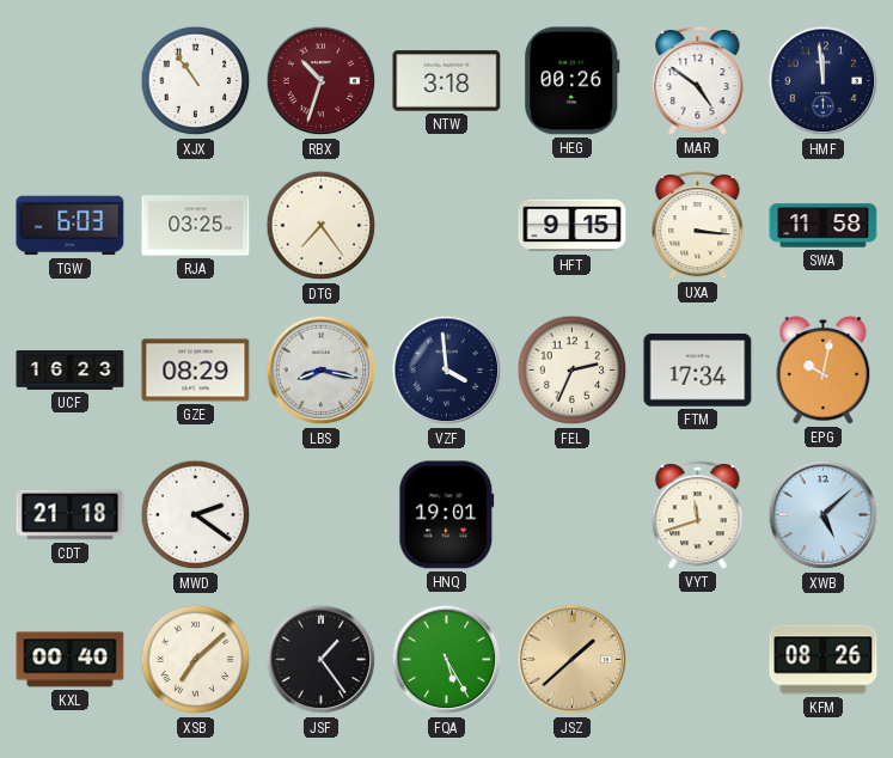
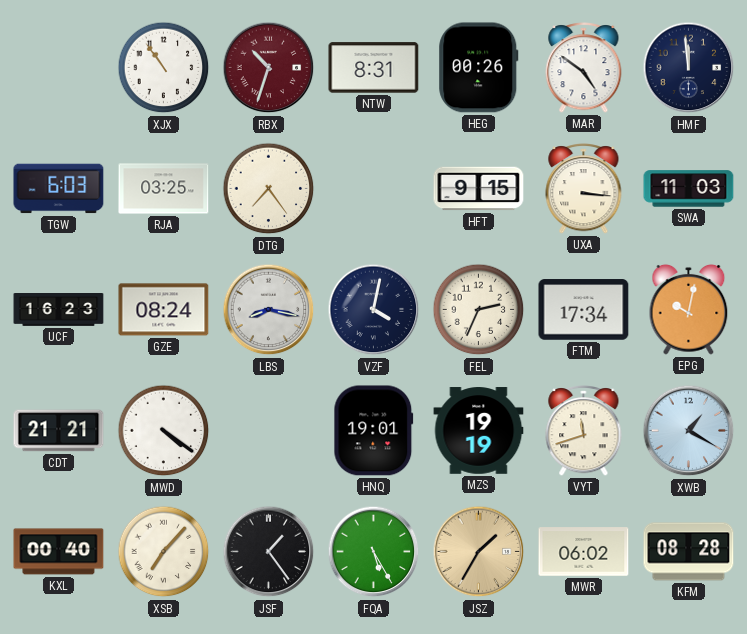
NTW: 3:18 -> 8:31
SWA: 11:58 -> 11:03
GZE: 08:29 -> 08:24
VZF: 3:59 -> 4:02
CDT: 21:18 -> 21:21
MWD: 2:21 -> 4:21
MZS: none -> 19:19
XWB: 5:08 -> 1:20
XSB: 7:08 -> 7:07
JSZ: 1:38 -> 1:35
MWR: none -> 06:02
KFM: 08:26 -> 08:28
